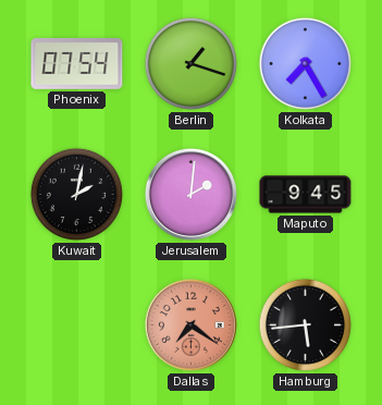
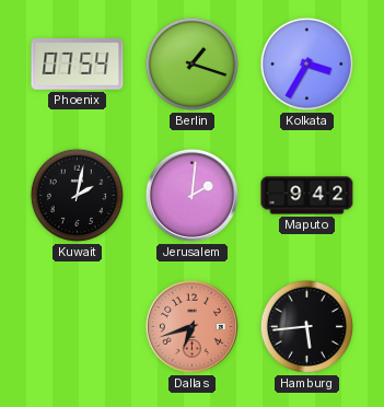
Kolkata: 7:25 -> 3:35
Maputo: 9:45 -> 9:42
Dallas: 7:21 -> 6:42
